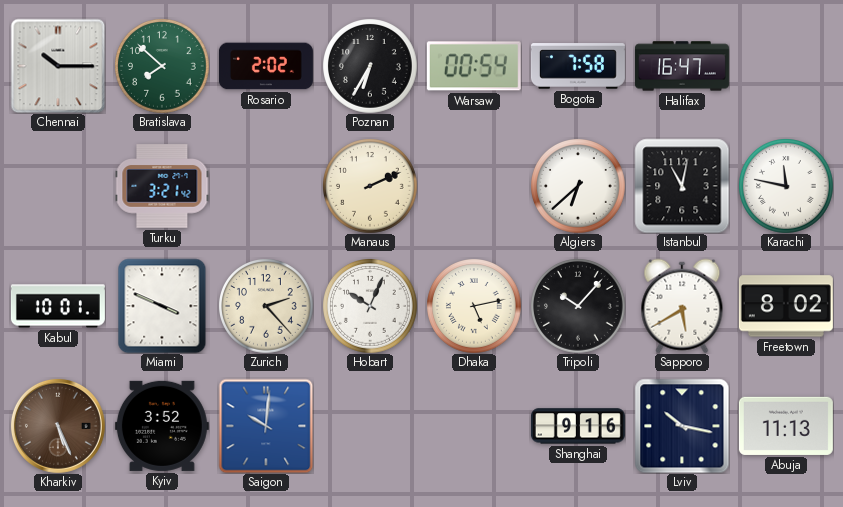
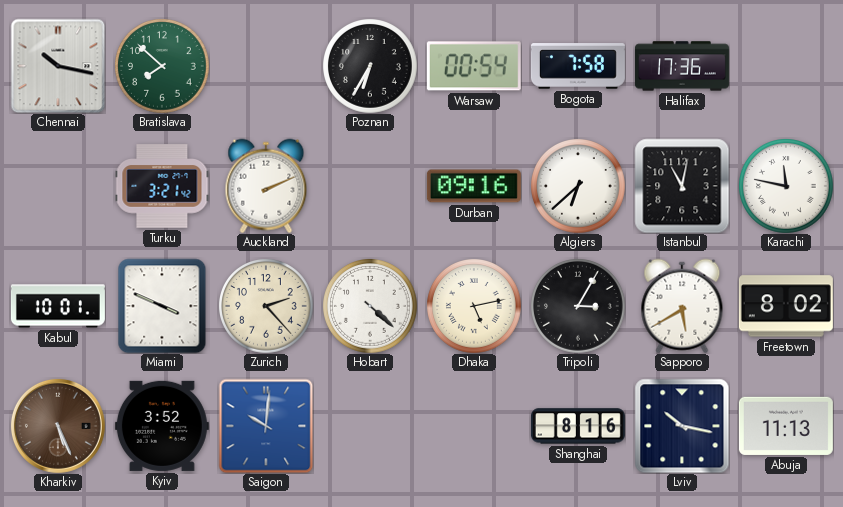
Chennai: 10:15 -> 10:17
Rosario: 2:02 -> none
Halifax: 16:47 -> 17:36
Auckland: none -> 2:11
Manaus: 2:11 -> none
Durban: none -> 09:16
Hobart: 10:04 -> 4:22
Tripoli: 10:07 -> 3:05
Shanghai: 9:16 -> 8:16
